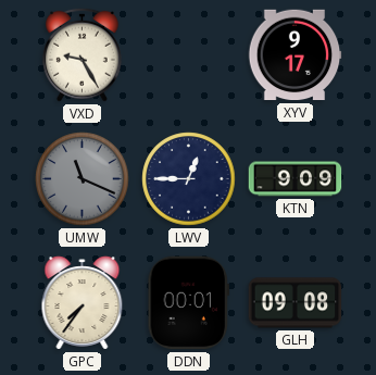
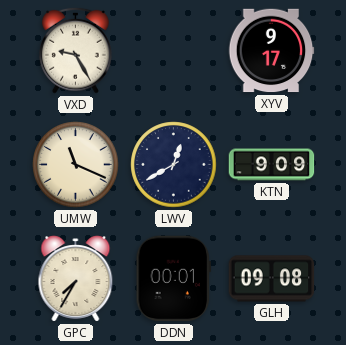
UMW dial: grey -> cream
LWV: 12:45 -> 12:40
GPC: 7:36 -> 7:35
